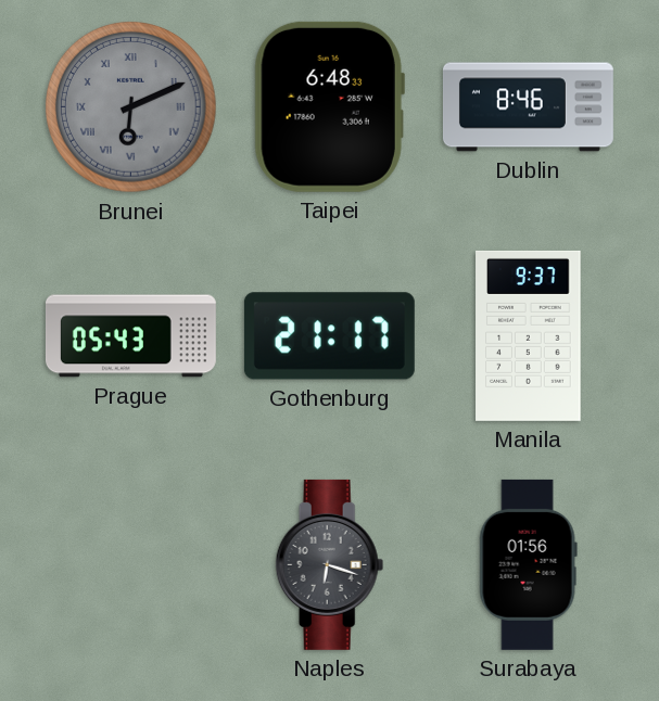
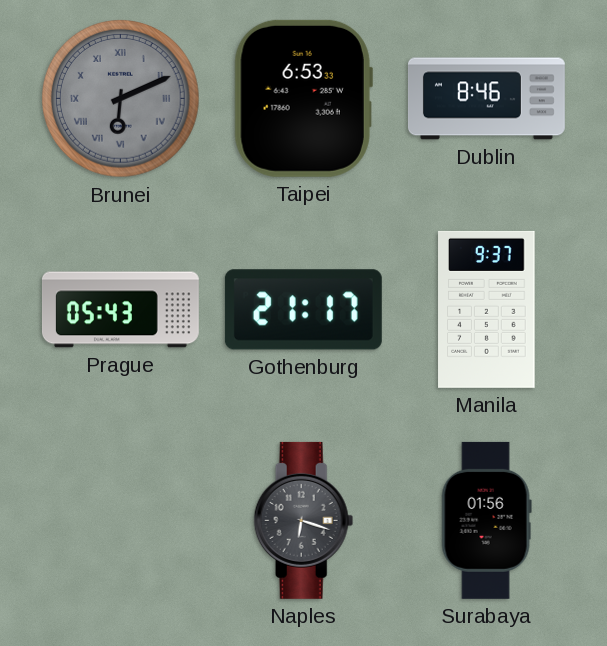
Taipei: 6:48 -> 6:53
